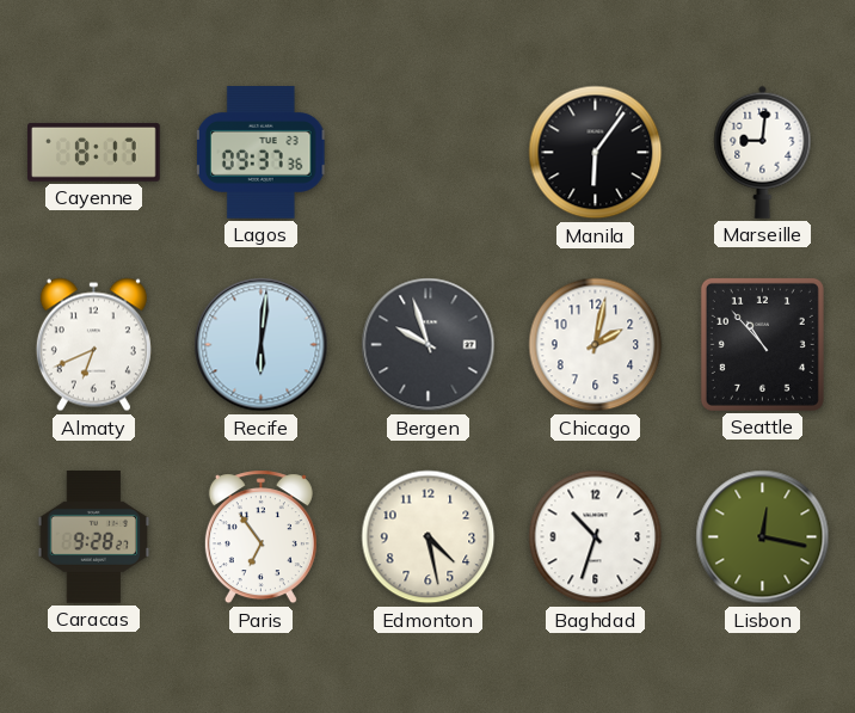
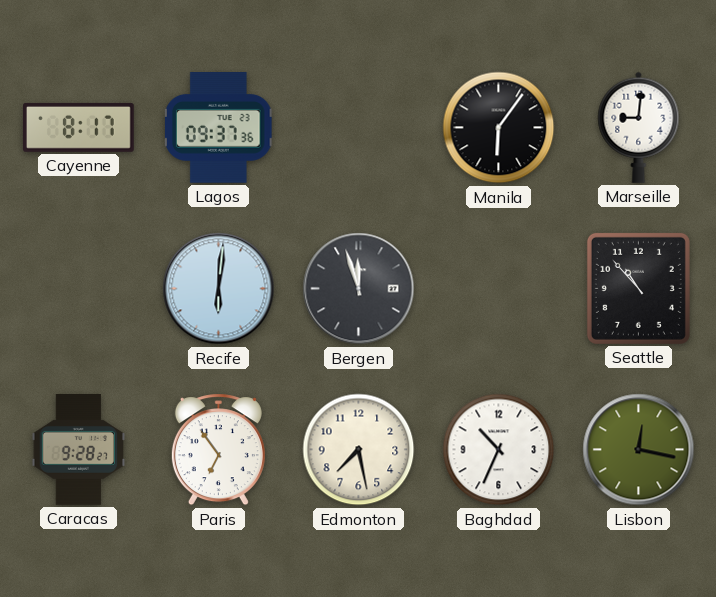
Almaty: 6:41 -> none
Bergen: 9:57 -> 11:57
Chicago: 2:02 -> none
Edmonton: 4:28 -> 7:28
Baghdad: 10:33 -> 10:34
